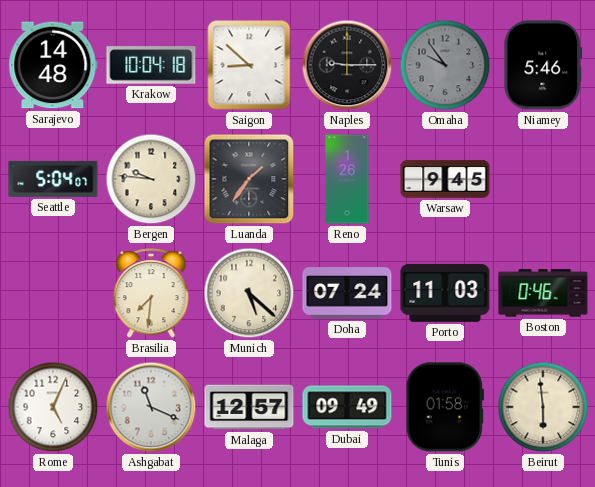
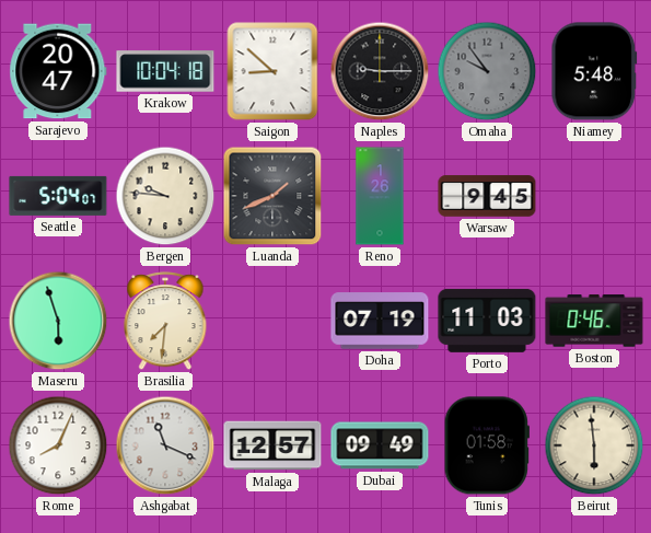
Sarajevo: 14:48 -> 20:47
Niamey: 5:46 -> 5:48
Luanda: 1:36 -> 1:41
Maseru: none -> 5:57
Munich: 5:22 -> none
Doha: 07:24 -> 07:19
Rome: 5:04 -> 8:04
